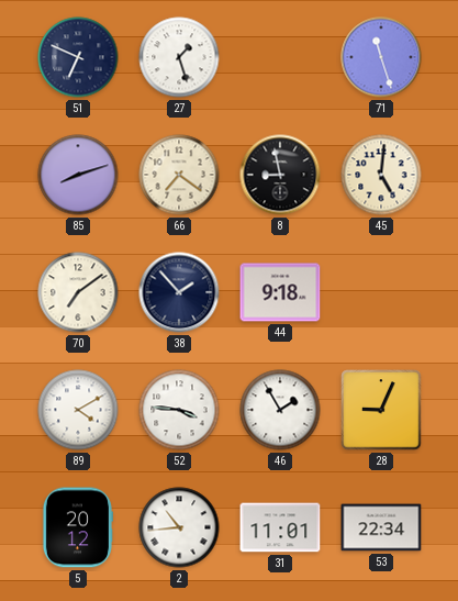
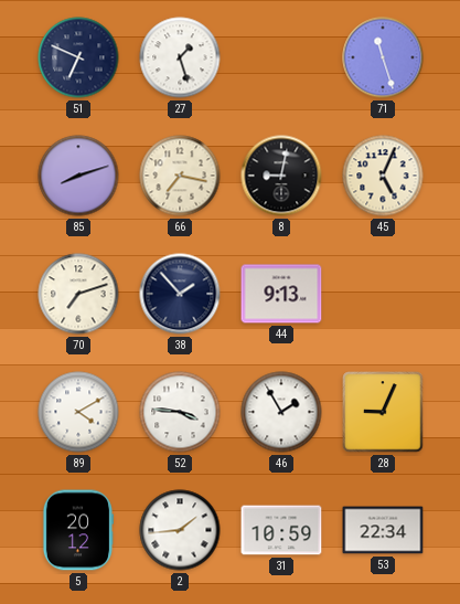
66: 7:21 -> 7:17
8: 8:58 -> 9:02
45: 5:01 -> 5:04
70: 7:09 -> 7:12
44: 9:18 -> 9:13
2: 10:44 -> 1:44
31: 11:01 -> 10:59
